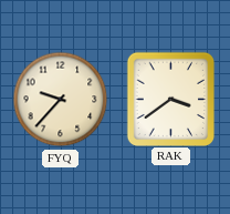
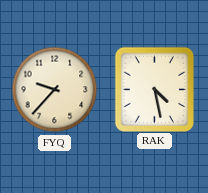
RAK: 3:39 -> 4:28
